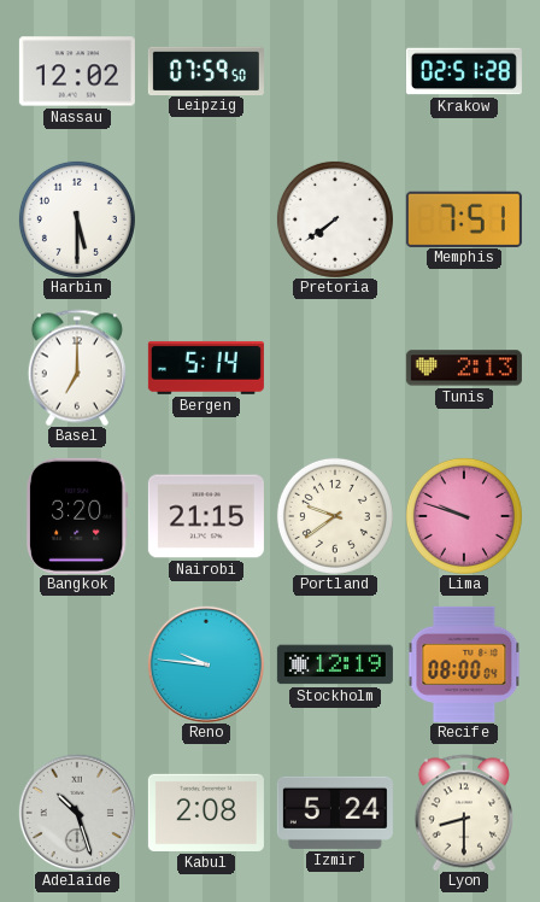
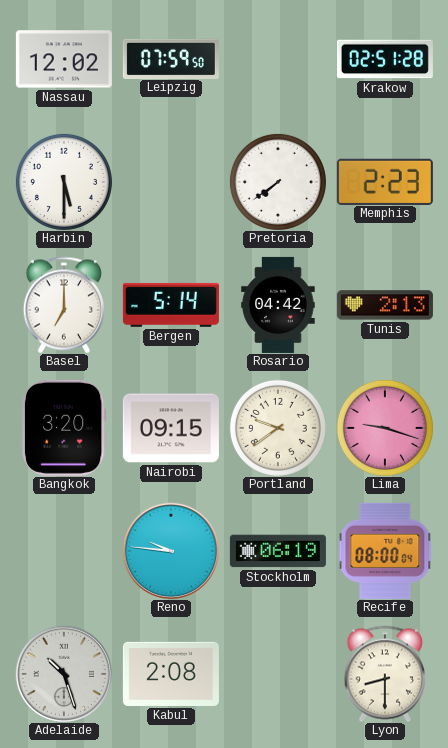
Memphis: 7:51 -> 2:23
Rosario: none -> 04:42
Nairobi: 21:15 -> 09:15
Lima: 9:48 -> 9:18
Stockholm: 12:19 -> 06:19
Izmir: 5:24 -> none
